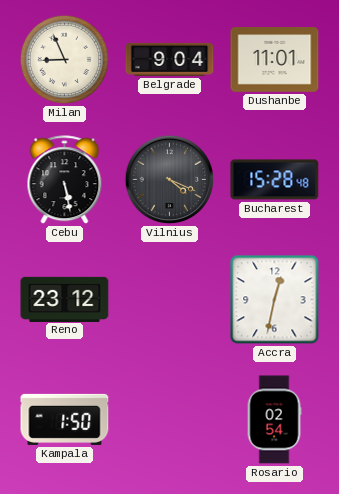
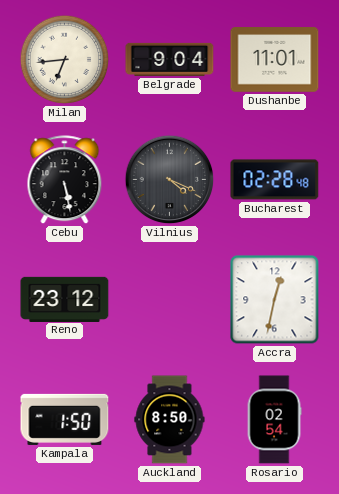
Milan: 8:56 -> 6:44
Bucharest: 15:28 -> 02:28
Auckland: none -> 8:50
